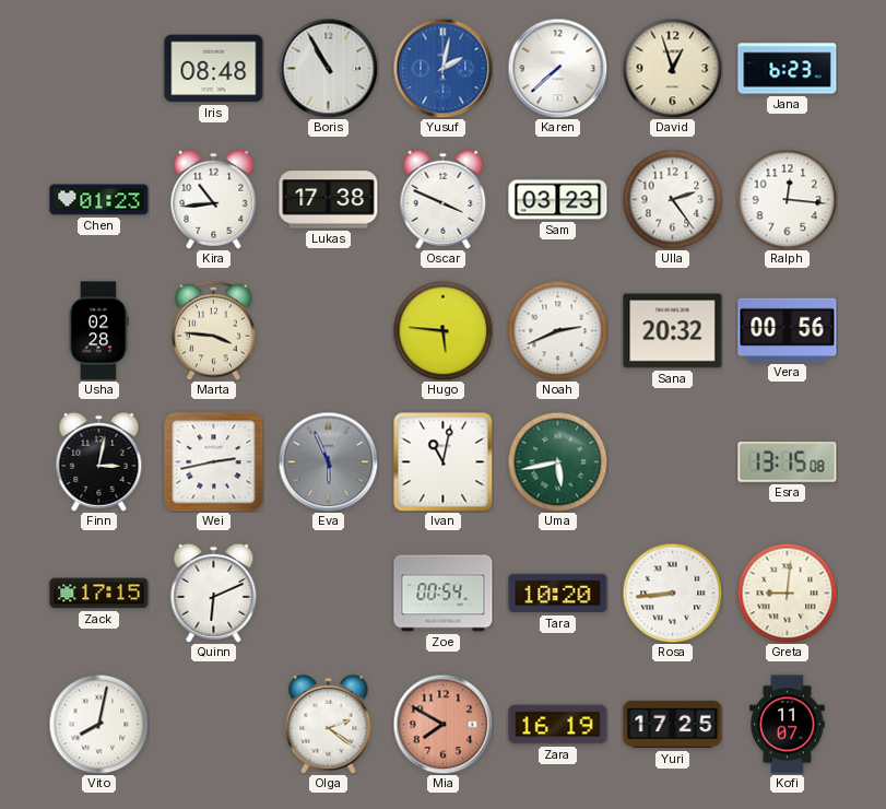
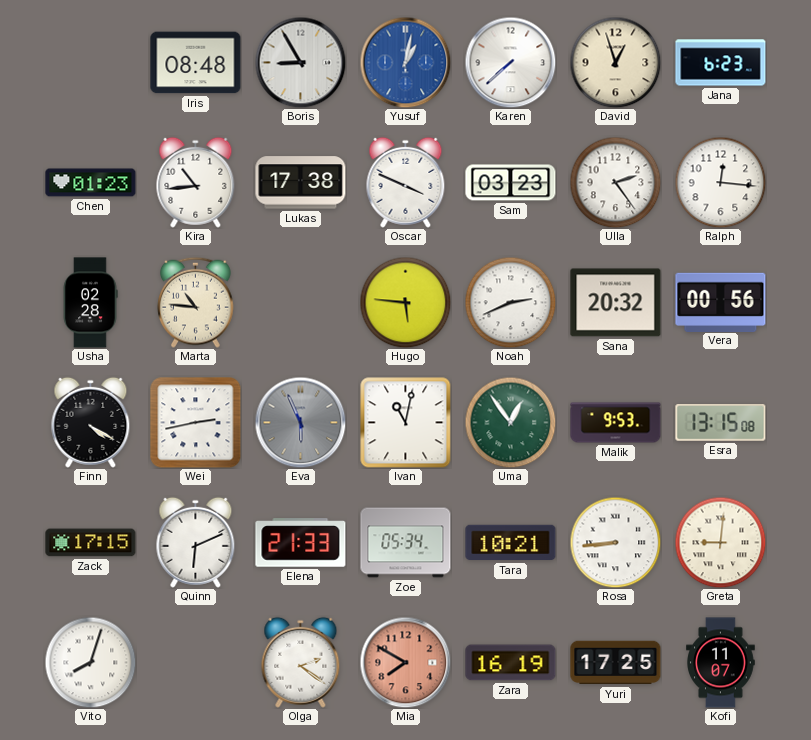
Boris: 10:55 -> 8:55
Yusuf: 2:02 -> 1:02
Marta: 3:46 -> 10:46
Finn: 3:02 -> 4:20
Uma: 5:43 -> 12:54
Malik: none -> 9:53
Elena: none -> 21:33
Zoe: 00:54 -> 05:34
Tara: 10:20 -> 10:21
Vito: 8:02 -> 8:03
